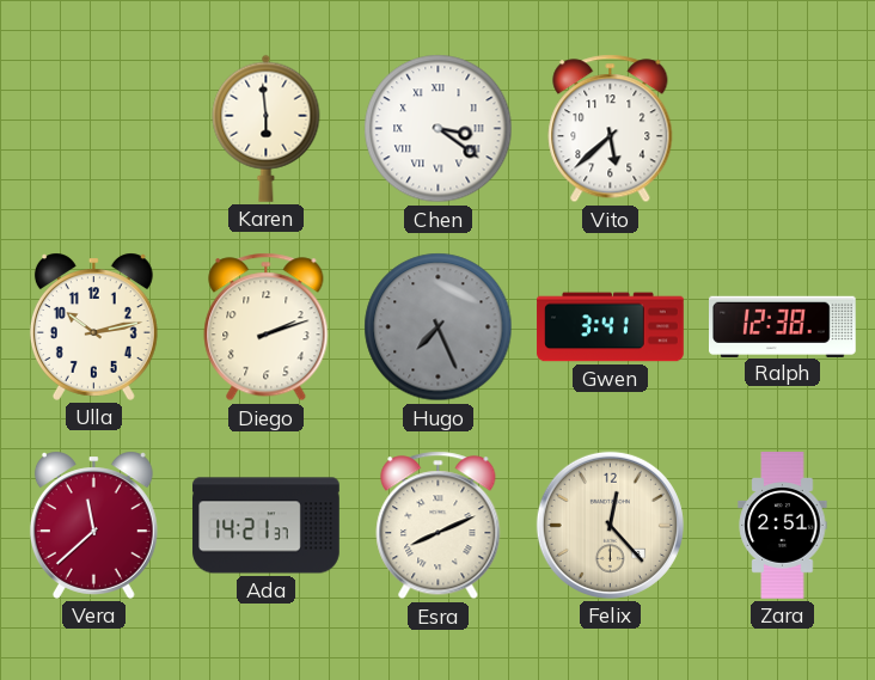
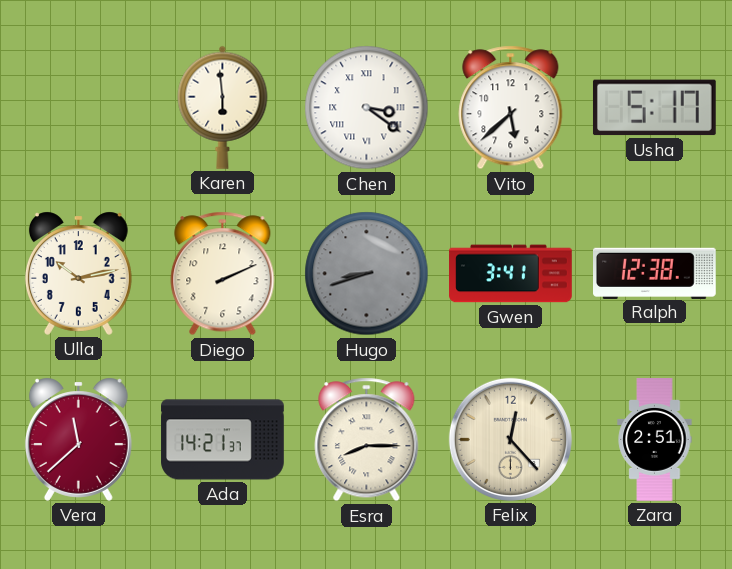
Usha: none -> 5:17
Diego: 2:12 -> 2:11
Hugo: 7:26 -> 8:42
Esra: 8:11 -> 8:15
